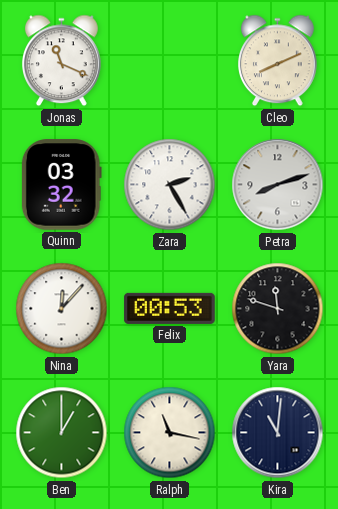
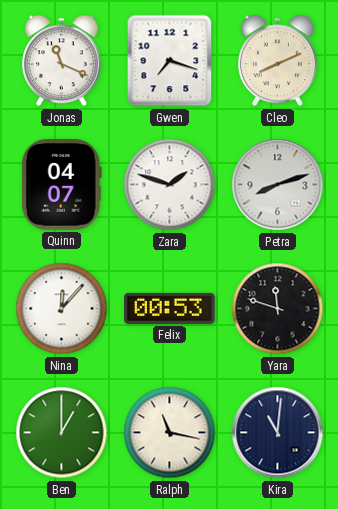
Gwen: none -> 7:18
Quinn: 03:32 -> 04:07
Zara: 2:25 -> 1:48
